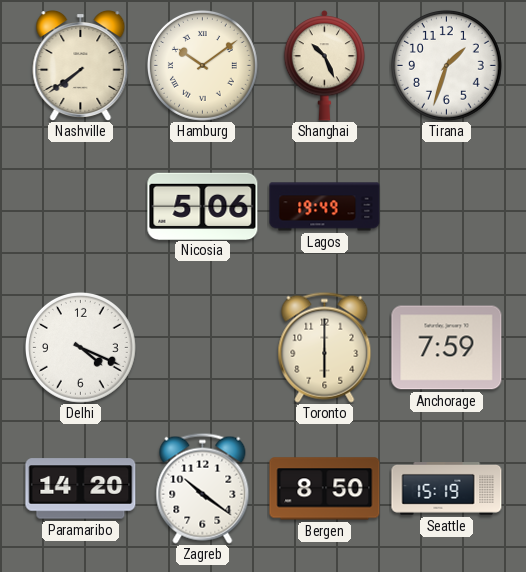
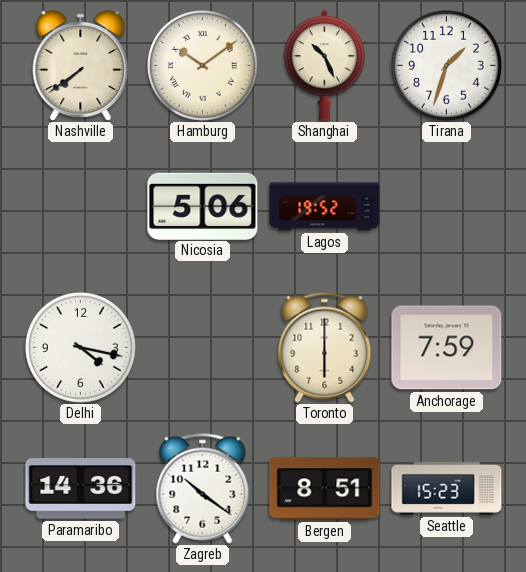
Lagos: 19:49 -> 19:52
Delhi: 4:19 -> 4:17
Paramaribo: 14:20 -> 14:36
Bergen: 8:50 -> 8:51
Seattle: 15:19 -> 15:23
